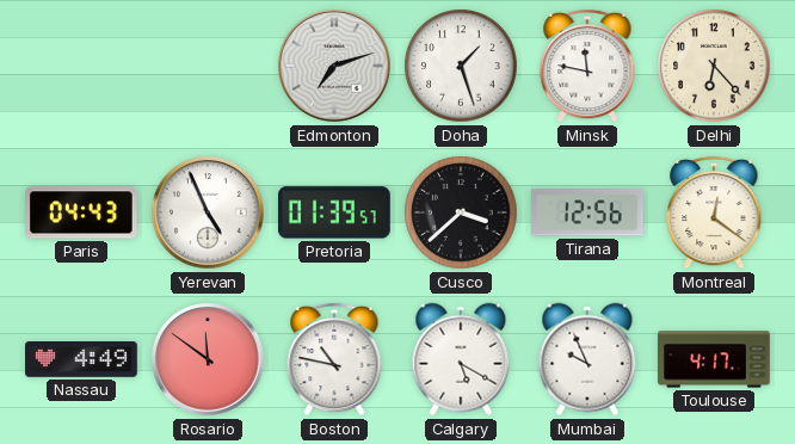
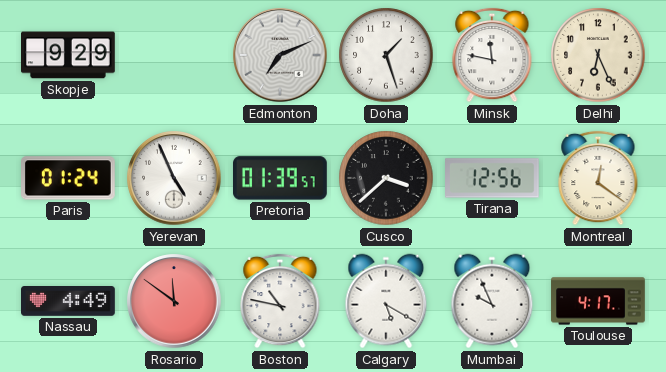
Skopje: none -> 9:29
Edmonton: 7:12 -> 7:11
Delhi: 6:23 -> 6:26
Paris: 04:43 -> 01:24
